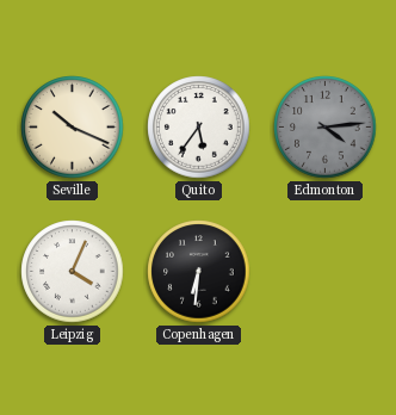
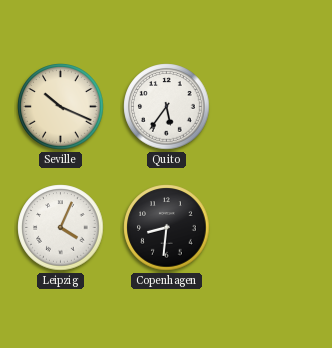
Edmonton: 4:14 -> none
Copenhagen: 6:31 -> 8:31
